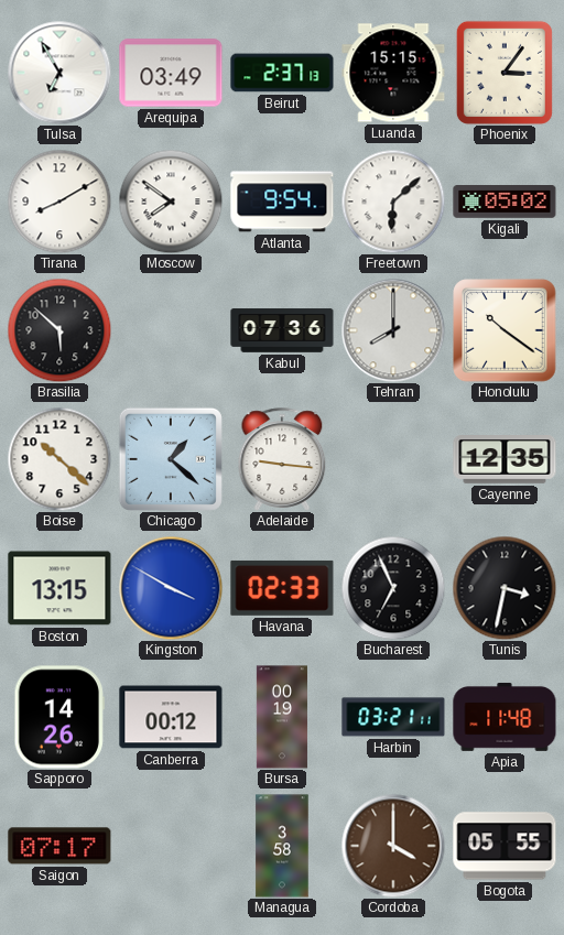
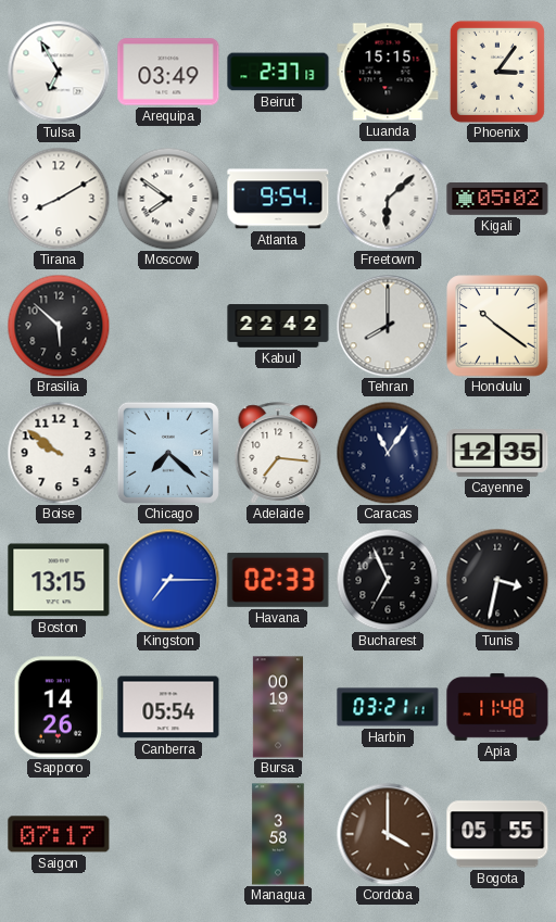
Kabul: 07:36 -> 22:42
Boise: 10:22 -> 9:51
Chicago: 1:22 -> 7:22
Adelaide: 9:16 -> 7:16
Caracas: none -> 11:06
Kingston: 3:50 -> 7:15
Canberra: 00:12 -> 05:54
